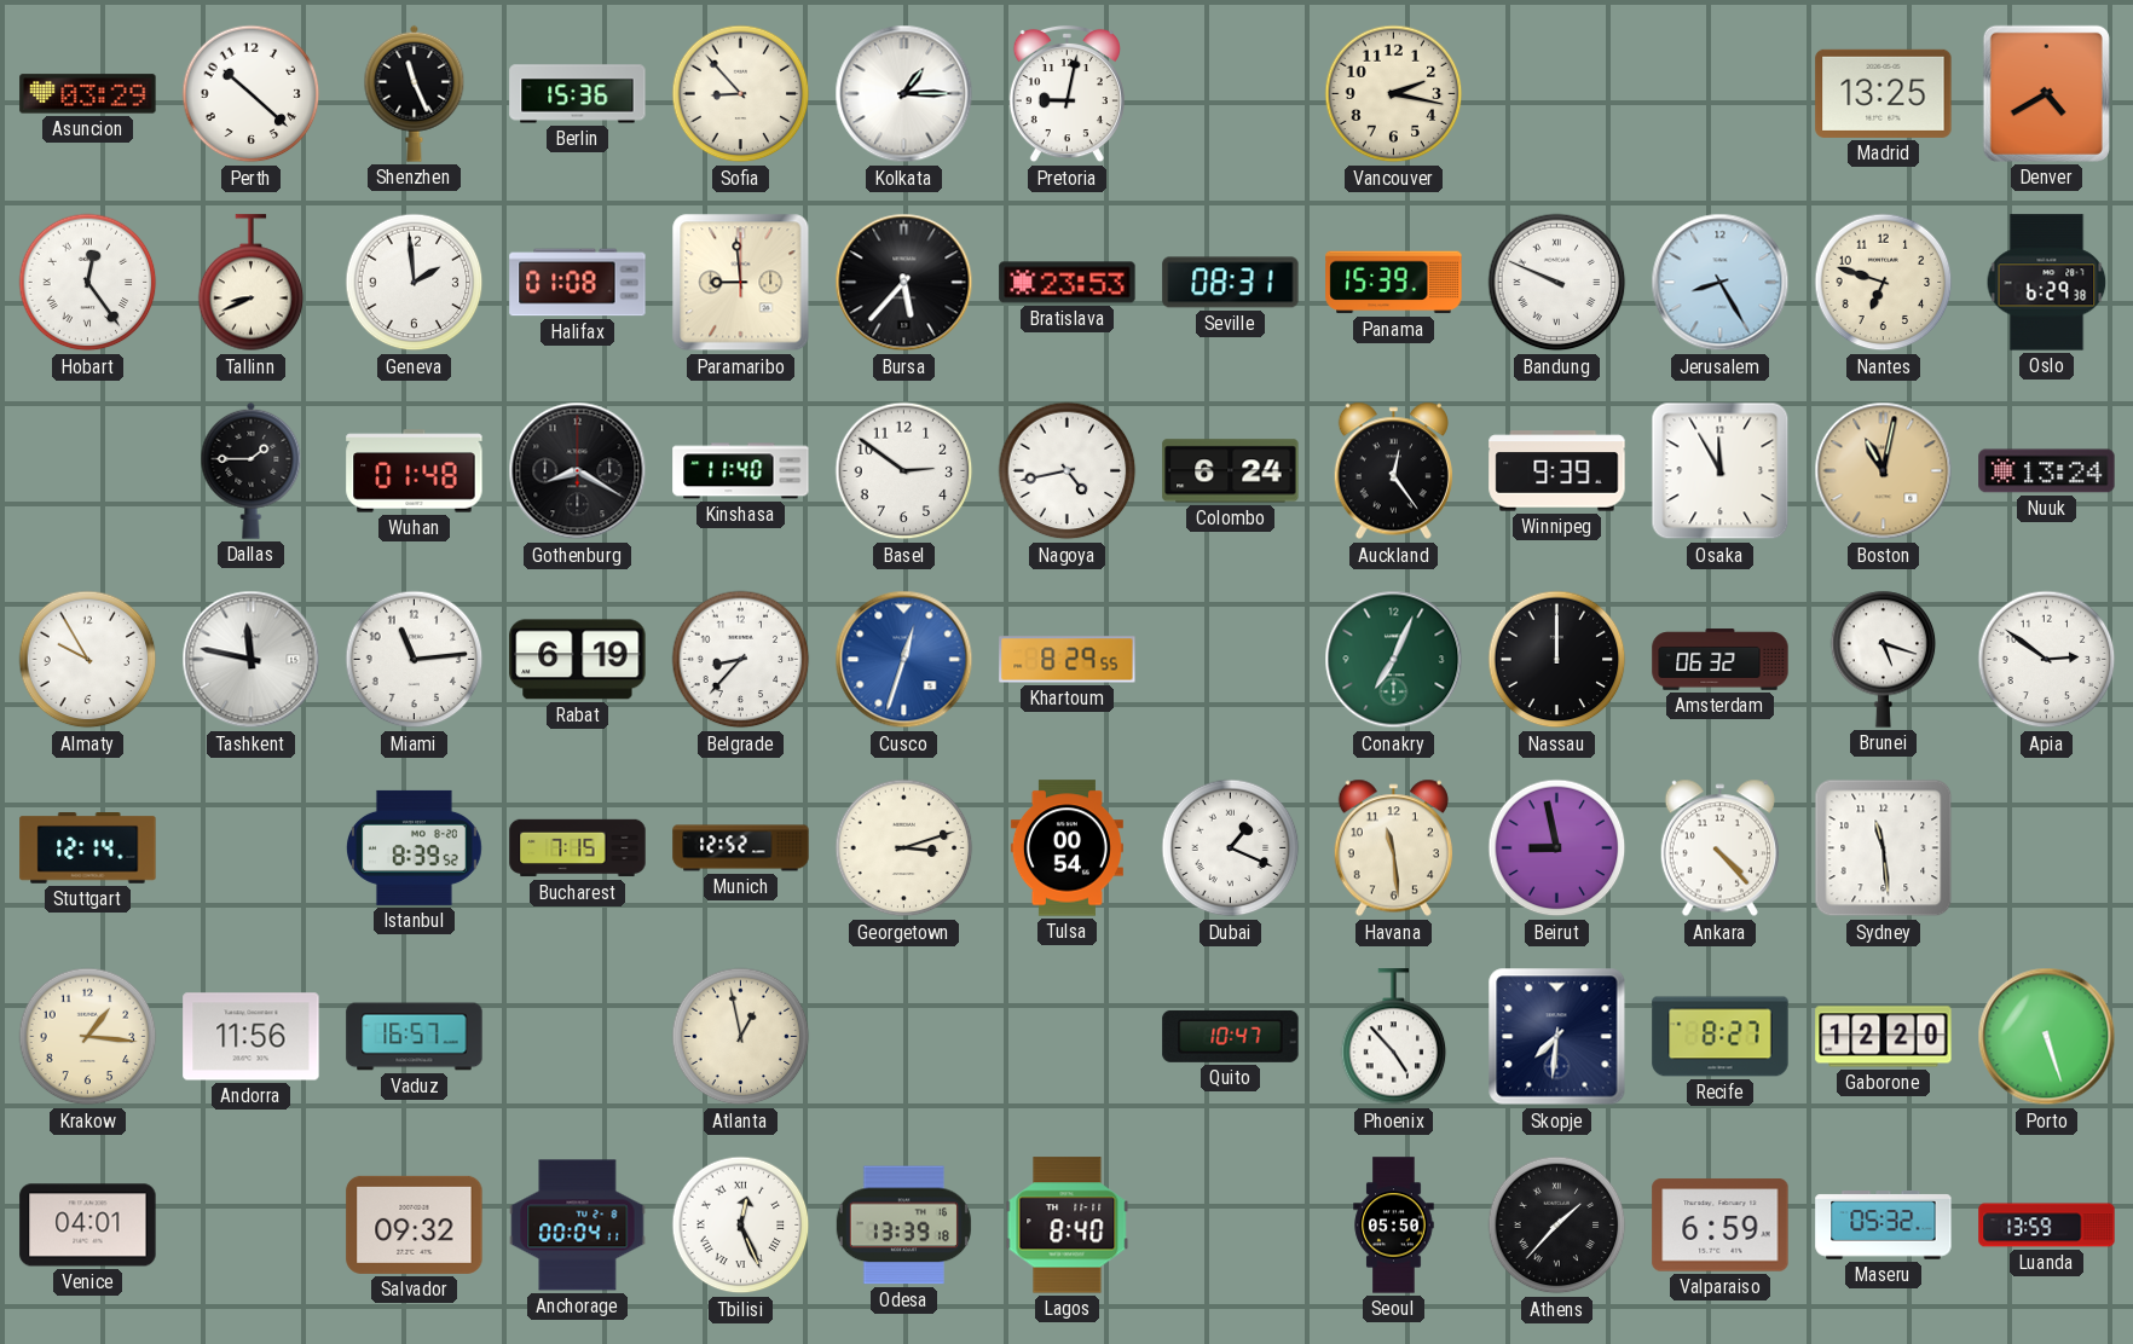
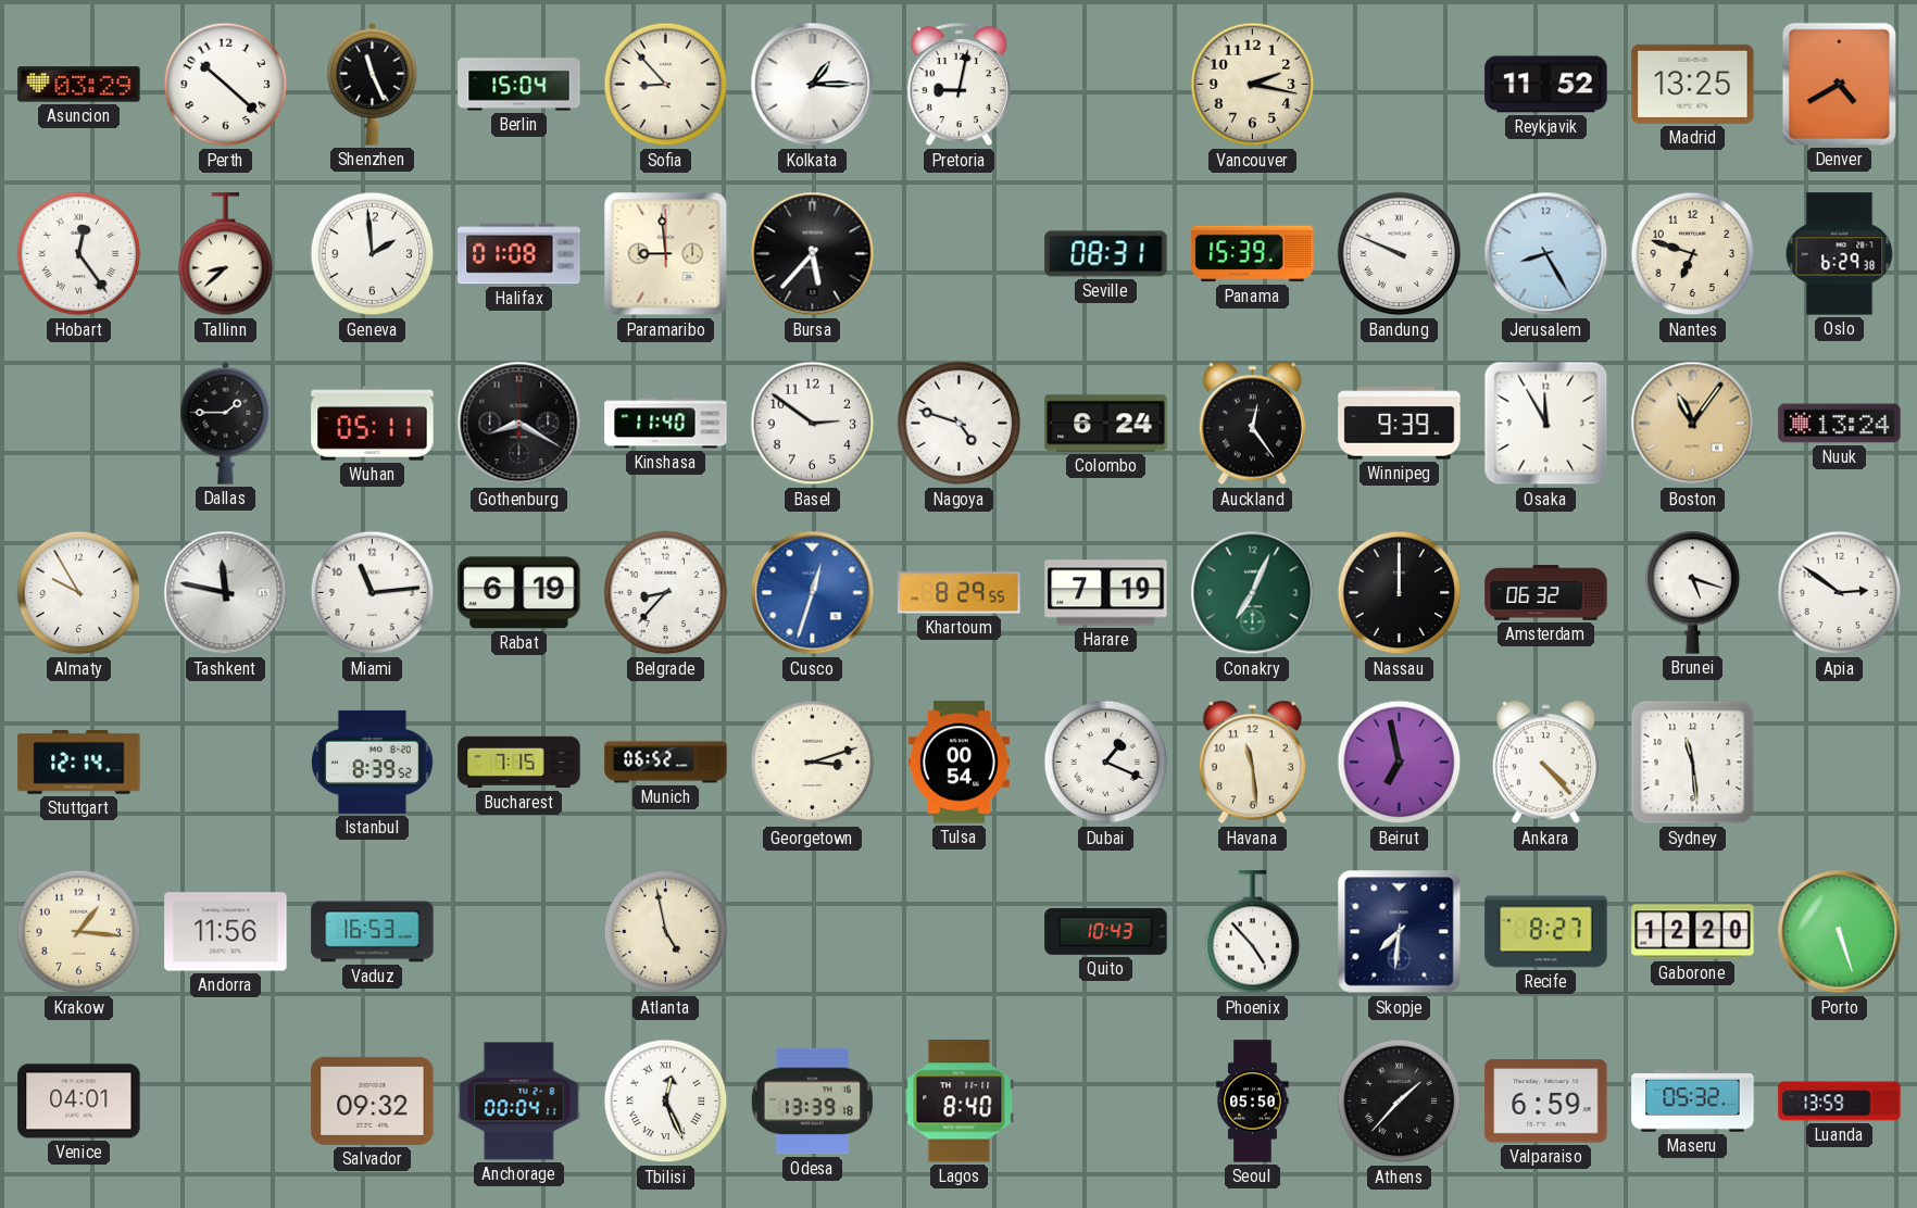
Berlin: 15:36 -> 15:04
Reykjavik: none -> 11:52
Tallinn: 8:41 -> 8:38
Bratislava: 23:53 -> none
Wuhan: 01:48 -> 05:11
Nagoya: 4:43 -> 4:48
Boston: 11:02 -> 11:06
Harare: none -> 7:19
Munich: 12:52 -> 06:52
Beirut: 8:58 -> 6:58
Vaduz: 16:57 -> 16:53
Atlanta: 12:58 -> 4:58
Quito: 10:47 -> 10:43
